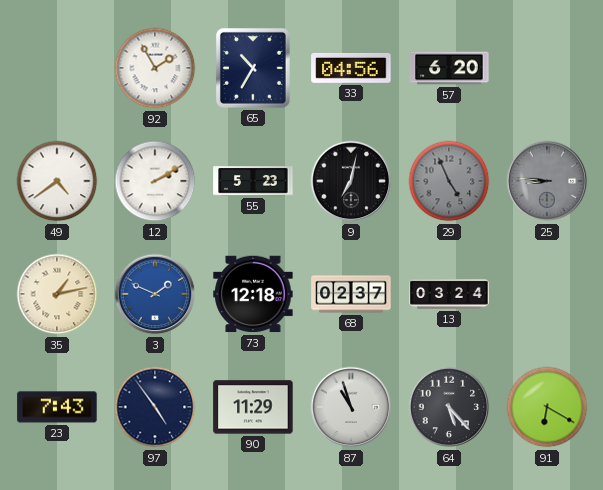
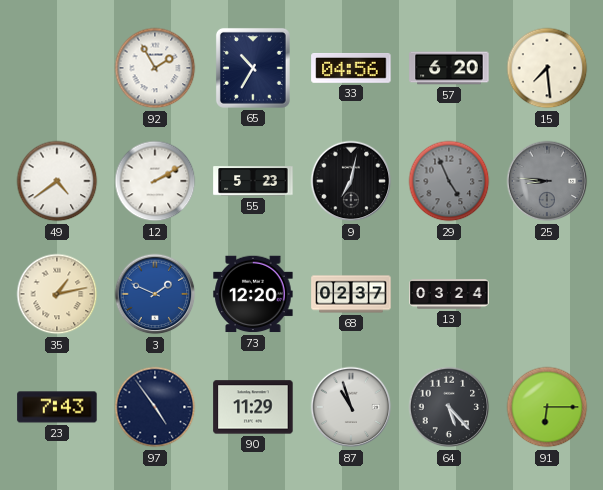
15: none -> 7:29
73: 12:18 -> 12:20
91: 6:20 -> 6:15
